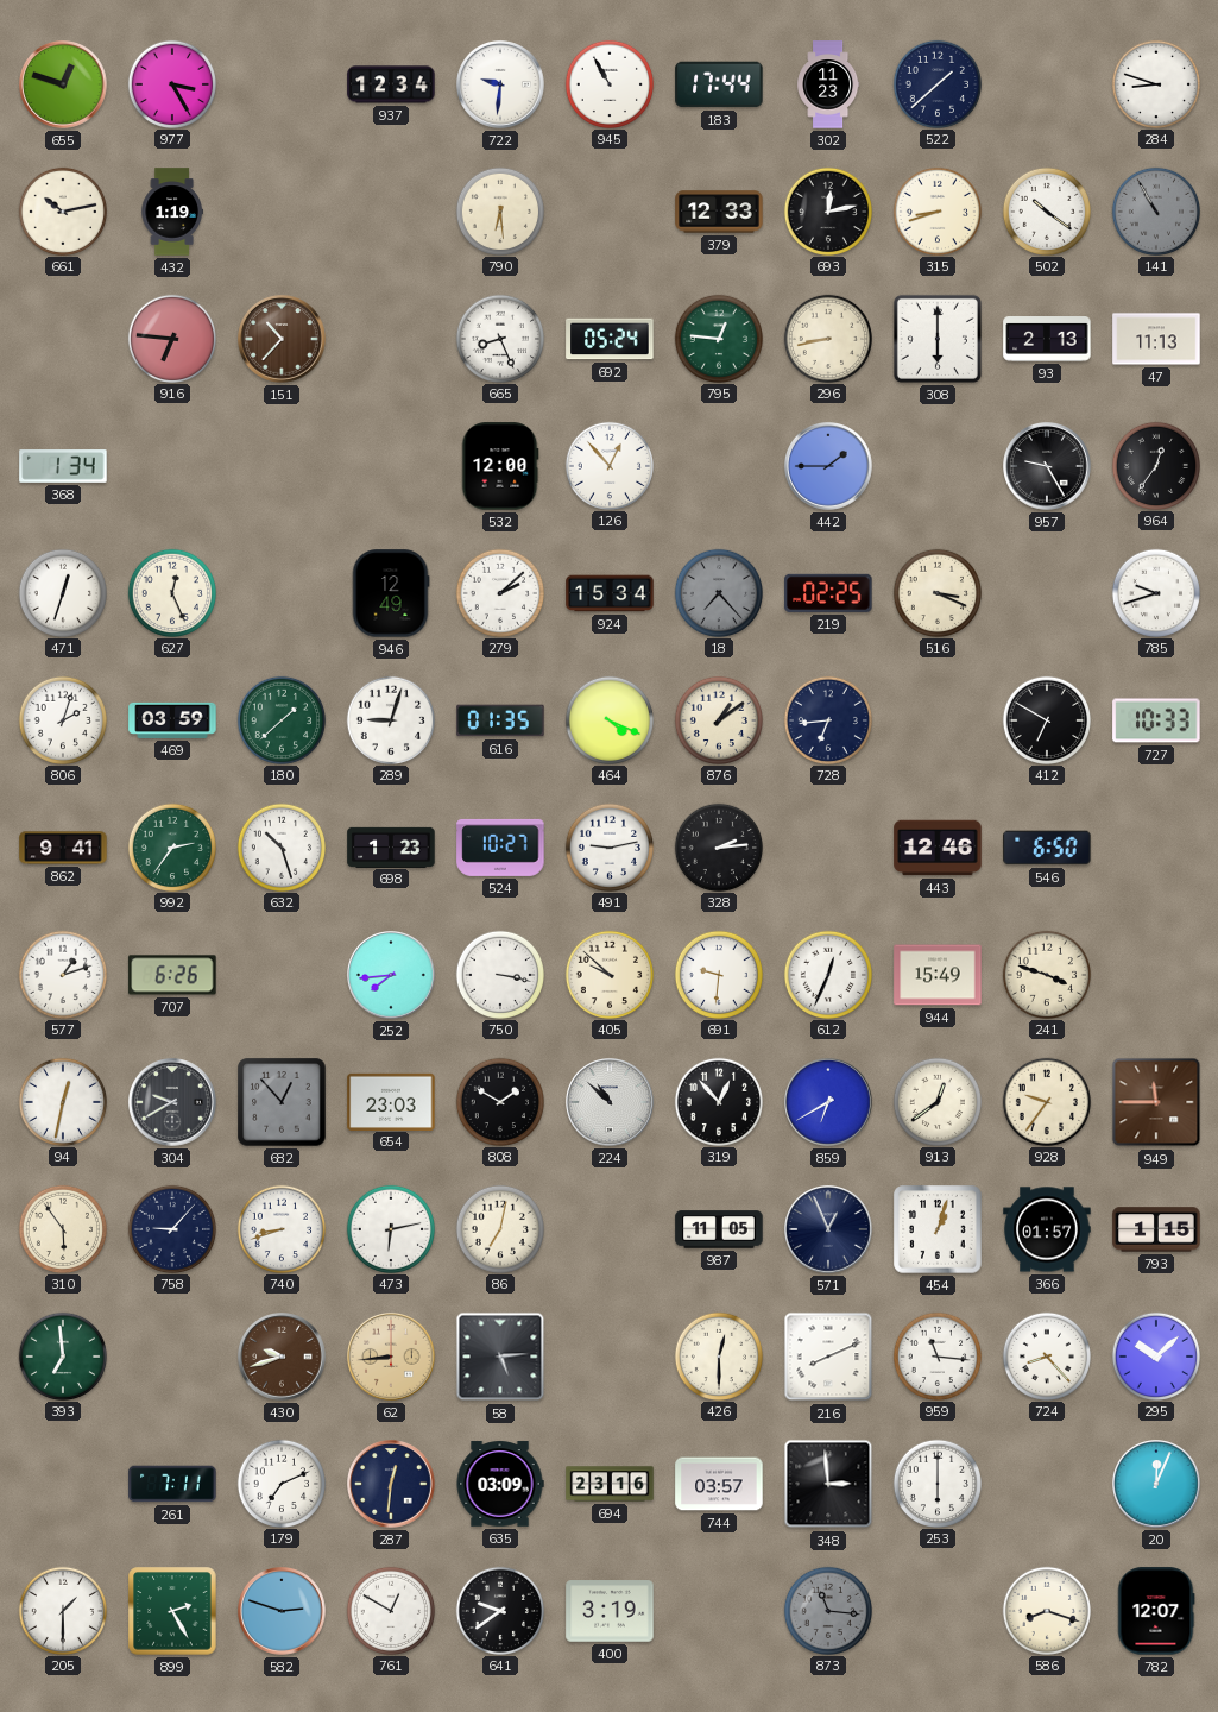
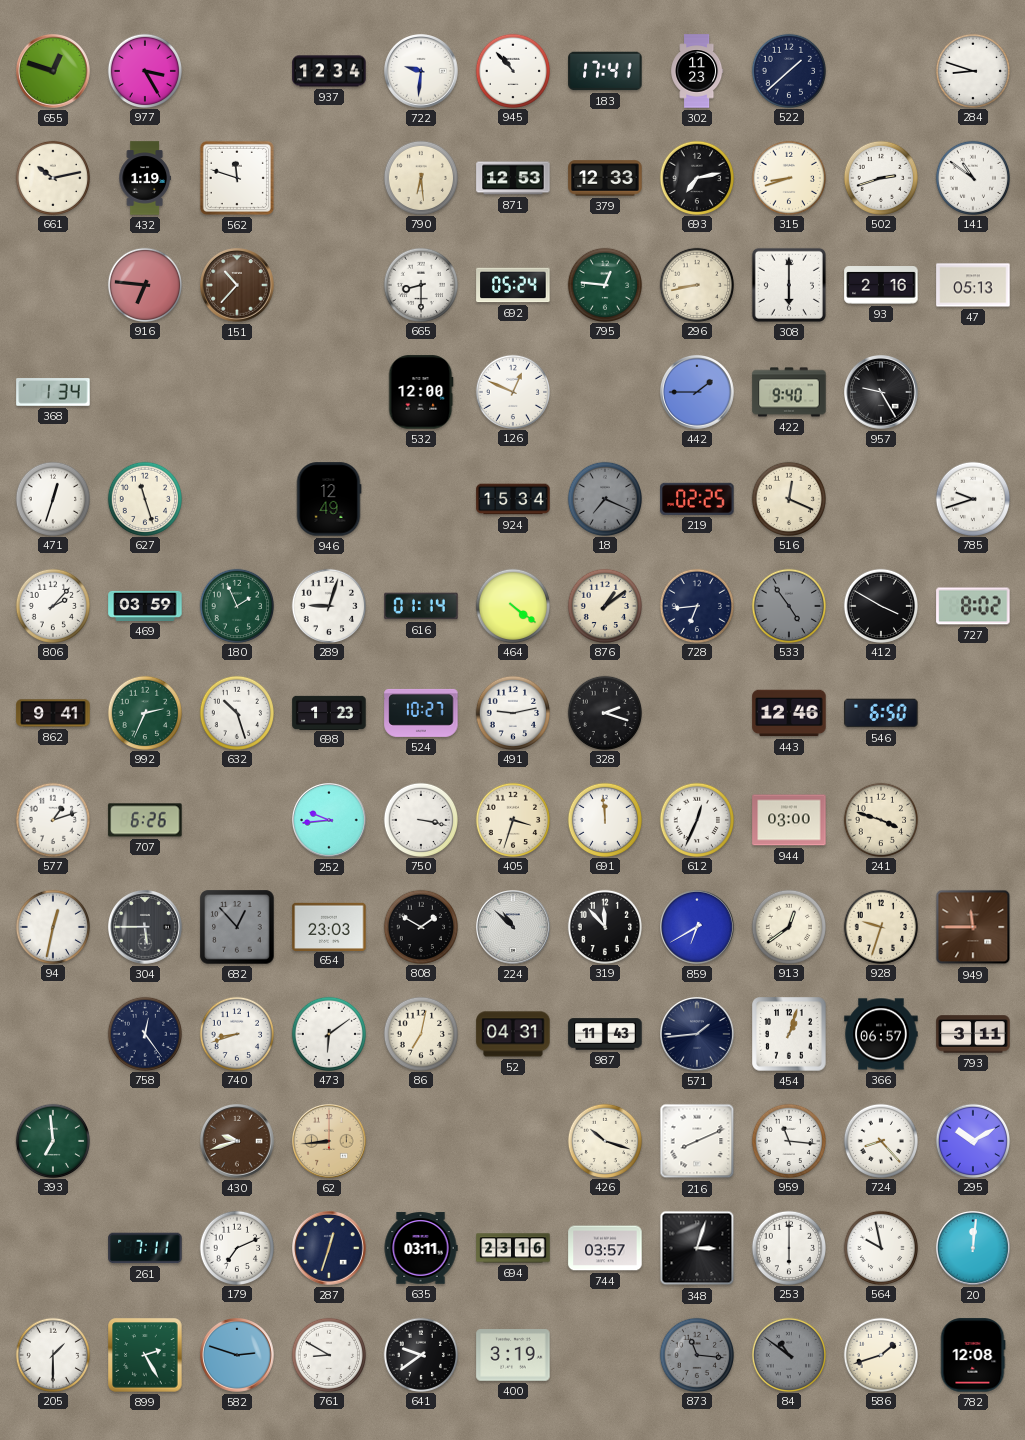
945: 10:55 -> 10:53
183: 17:44 -> 17:41
562: none -> 11:48
871: none -> 12:53
693: 12:13 -> 7:13
502: 10:21 -> 2:42
141: 10:55 -> 10:51
141 dial: grey -> white
665: 8:26 -> 8:30
93: 2:13 -> 2:16
47: 11:13 -> 05:13
126: 12:53 -> 12:49
422: none -> 9:40
964: 12:36 -> none
627: 12:26 -> 11:27
279: 2:08 -> none
18: 7:23 -> 7:19
516: 3:19 -> 12:19
806: 2:03 -> 2:07
180: 1:38 -> 1:56
616: 01:35 -> 01:14
464: 4:19 -> 4:21
533: none -> 4:54
412: 6:50 -> 3:50
727: 10:33 -> 8:02
992: 2:36 -> 2:34
328: 2:14 -> 2:18
252: 7:44 -> 9:44
405: 9:52 -> 3:33
691: 9:31 -> 11:59
944: 15:49 -> 03:00
304: 9:40 -> 5:45
319: 12:53 -> 11:53
928: 9:36 -> 9:33
310: 5:54 -> none
758: 9:07 -> 12:24
473: 6:13 -> 6:09
52: none -> 04:31
987: 11:05 -> 11:43
571: 12:56 -> 1:44
366: 01:57 -> 06:57
793: 1:15 -> 3:11
58: 5:14 -> none
426: 12:30 -> 10:18
295: 10:08 -> 10:10
287: 12:31 -> 12:33
635: 03:09 -> 03:11
348: 2:59 -> 3:03
564: none -> 9:58
20: 12:04 -> 12:01
761: 12:50 -> 8:50
84: none -> 10:51
586: 8:18 -> 1:42
782: 12:07 -> 12:08
